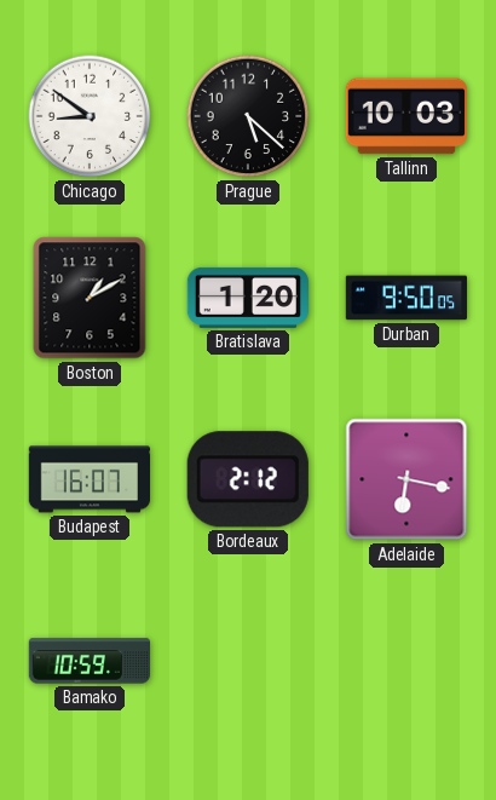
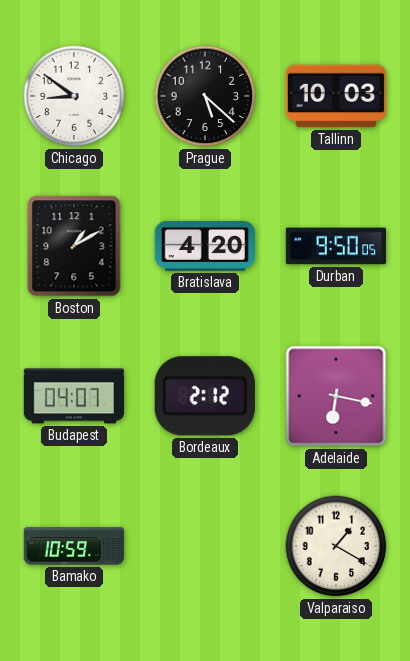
Bratislava: 1:20 -> 4:20
Budapest: 16:07 -> 04:07
Valparaiso: none -> 1:20
